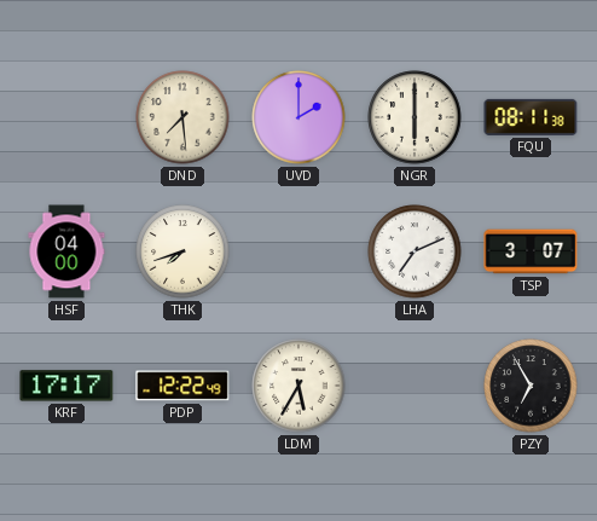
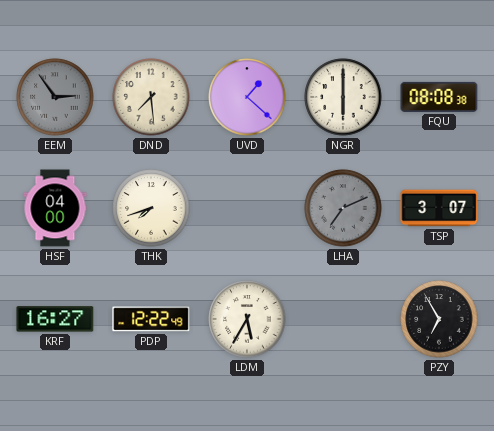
EEM: none -> 2:54
UVD: 2:00 -> 1:22
FQU: 08:11 -> 08:08
LHA dial: white -> grey
KRF: 17:17 -> 16:27
